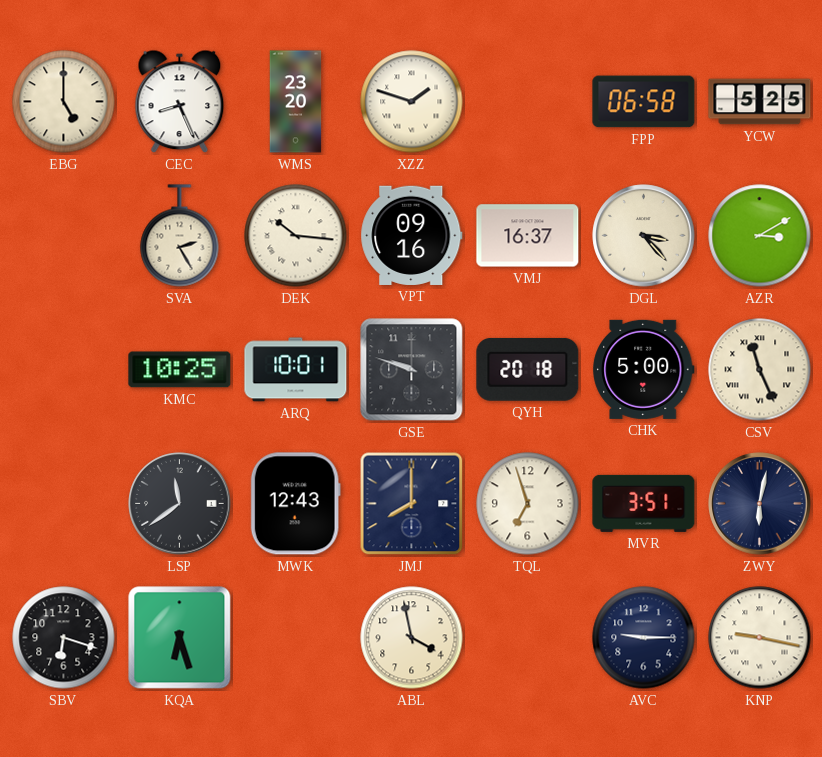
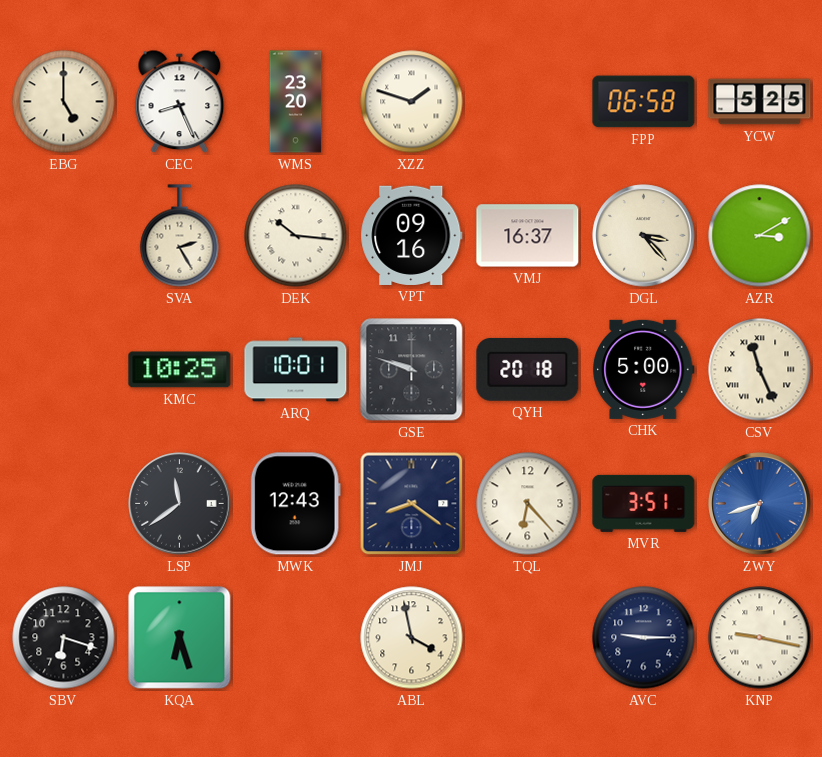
JMJ: 8:00 -> 8:21
TQL: 6:57 -> 6:23
ZWY: 6:02 -> 6:42
ZWY dial: navy -> blue
